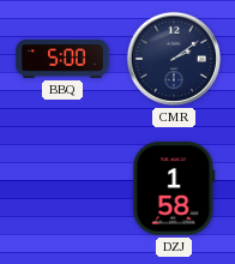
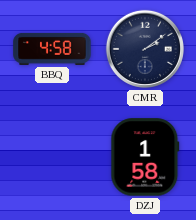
BBQ: 5:00 -> 4:58
